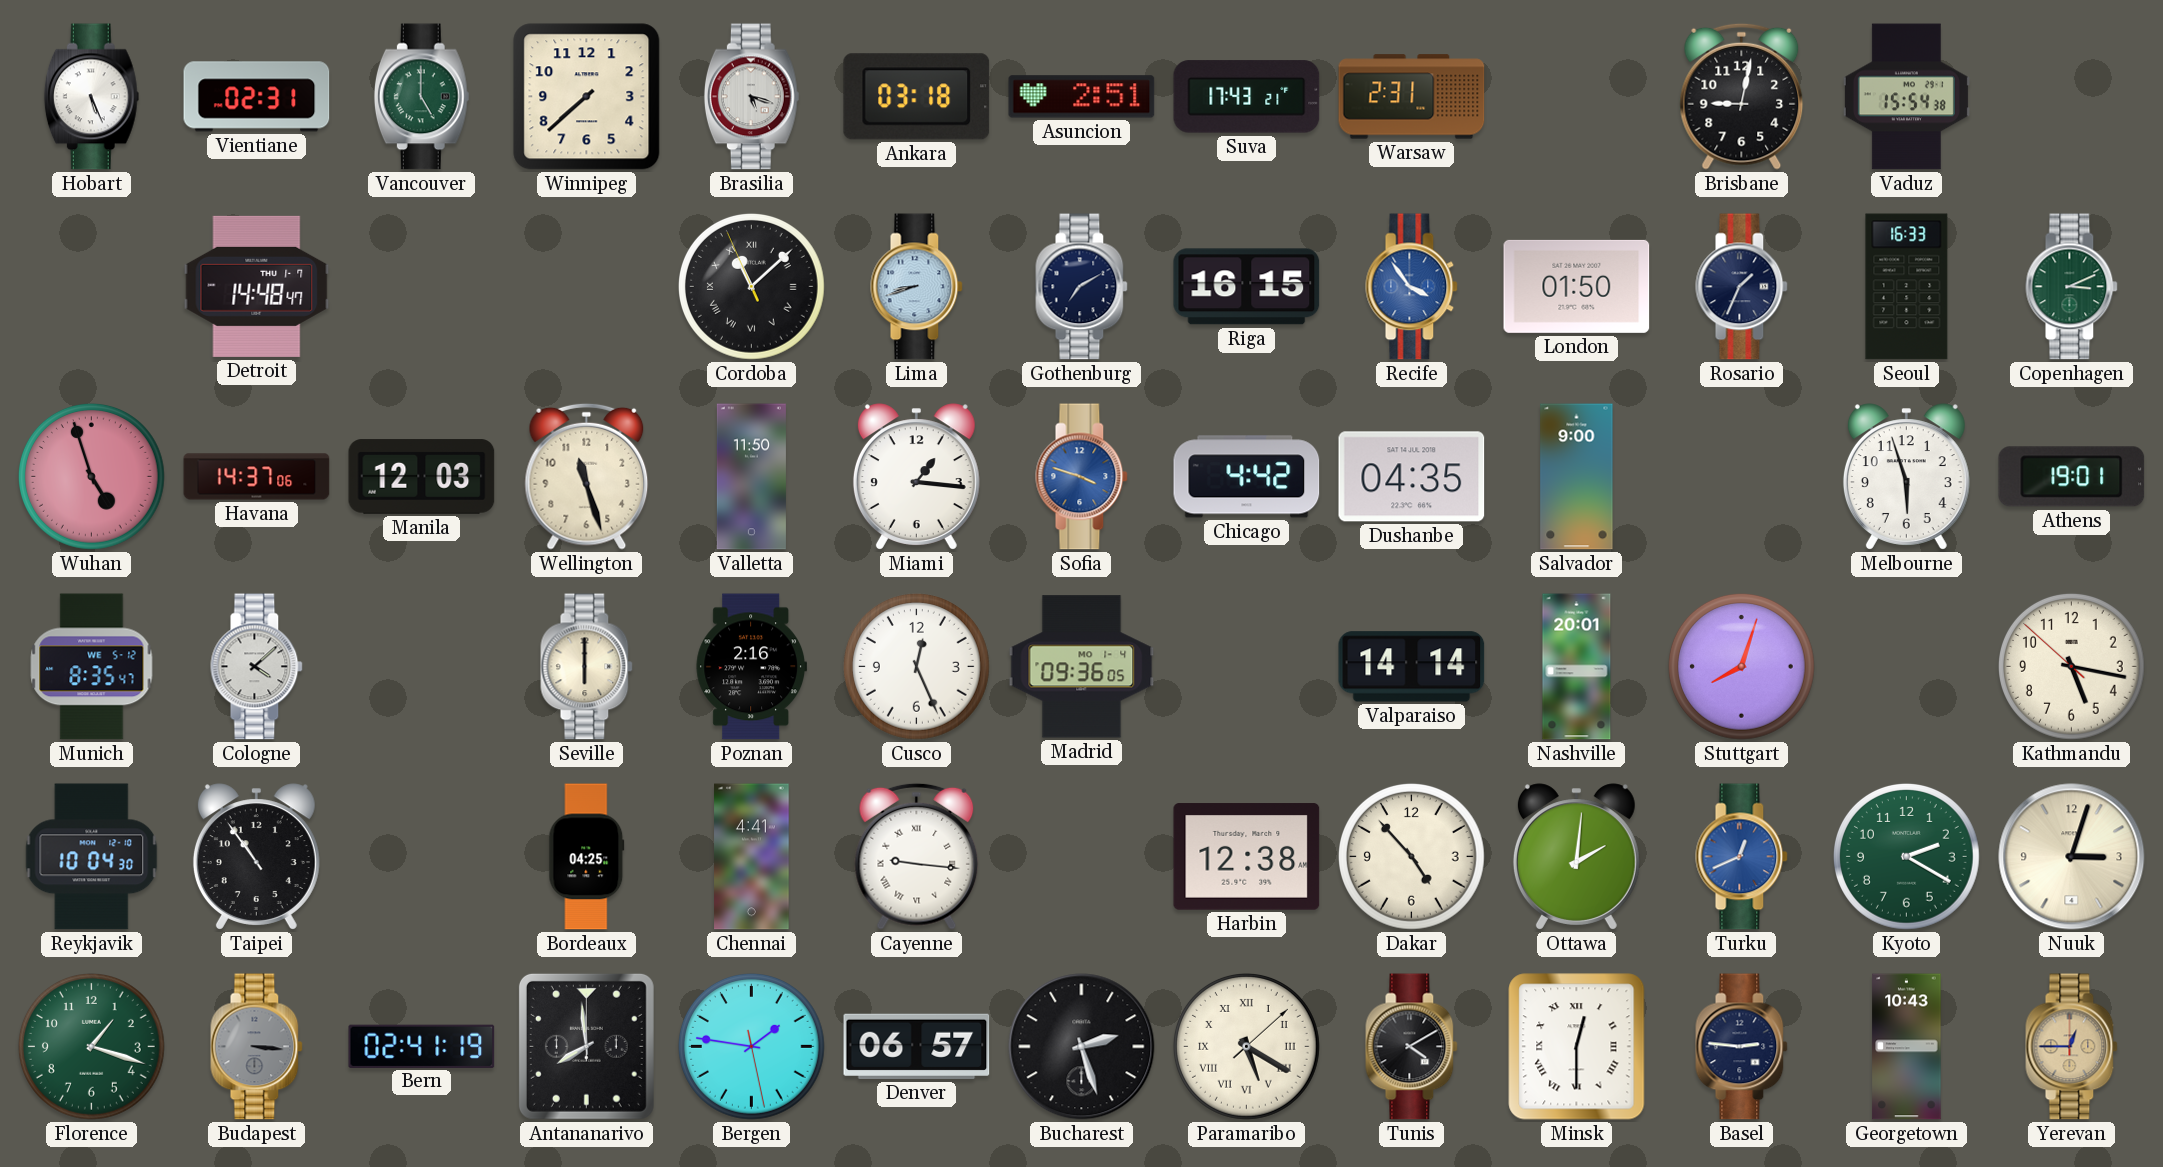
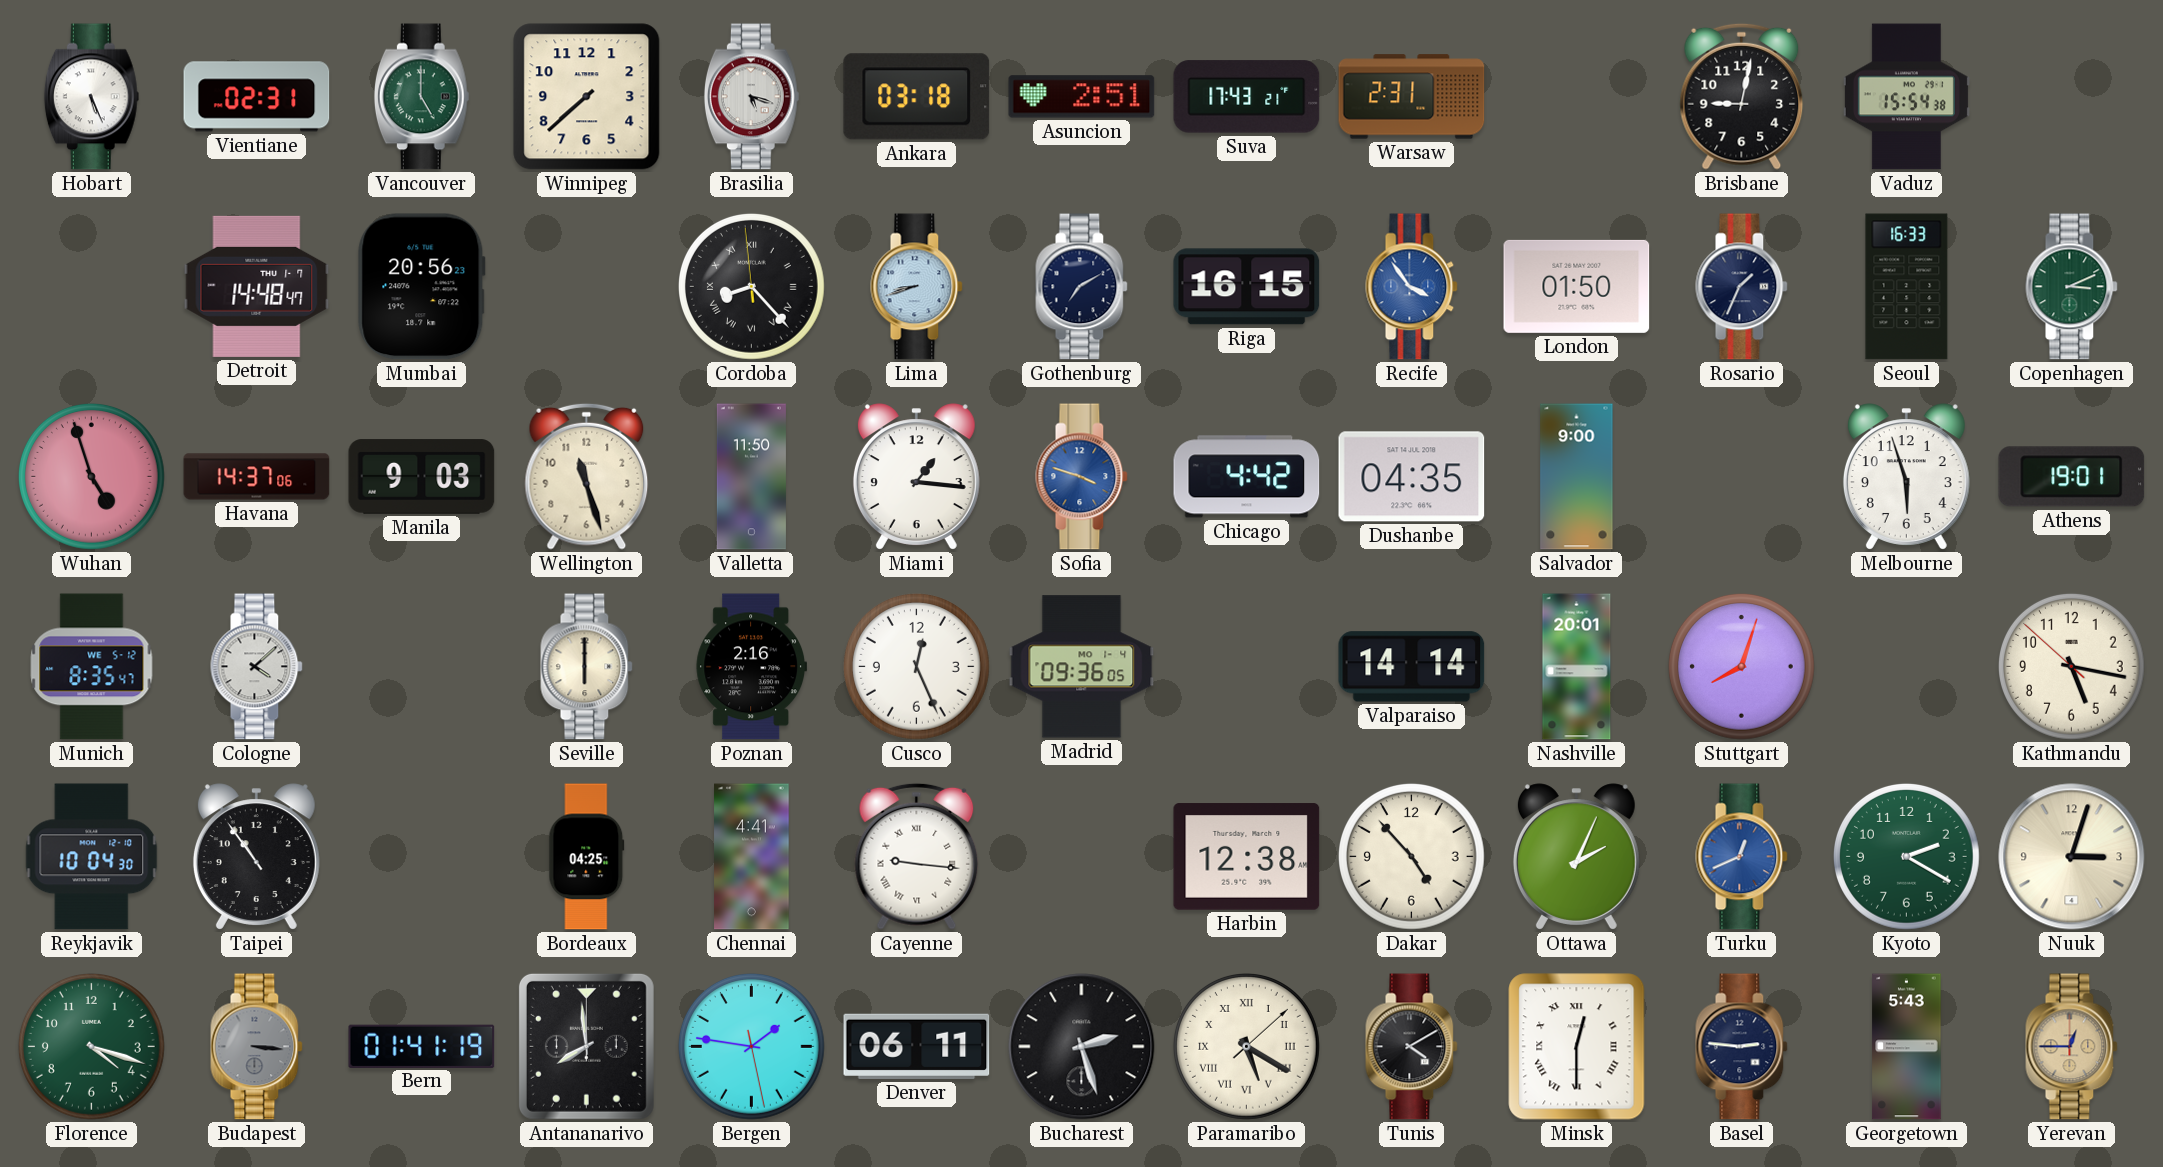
Mumbai: none -> 20:56
Cordoba: 11:07 -> 8:22
Manila: 12:03 -> 9:03
Ottawa: 2:01 -> 2:04
Florence: 1:18 -> 4:18
Bern: 02:41 -> 01:41
Denver: 06:57 -> 06:11
Georgetown: 10:43 -> 5:43
